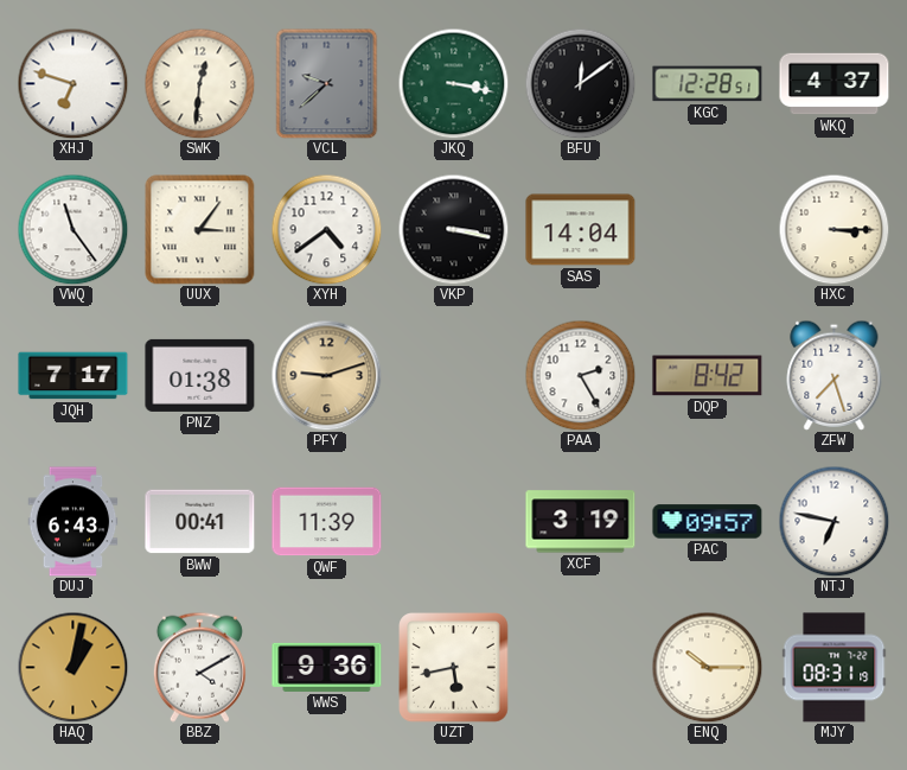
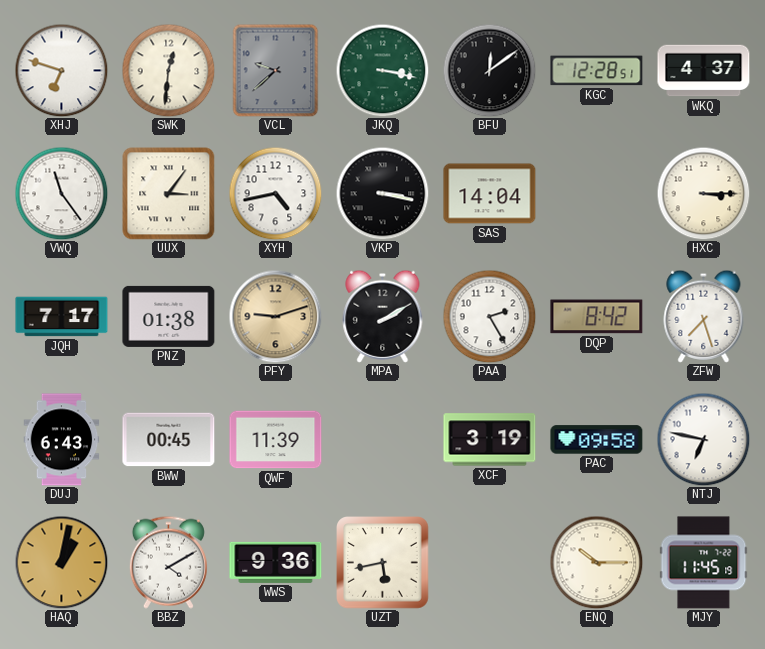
XYH: 4:39 -> 4:43
MPA: none -> 2:10
BWW: 00:41 -> 00:45
PAC: 09:57 -> 09:58
MJY: 08:31 -> 11:45
